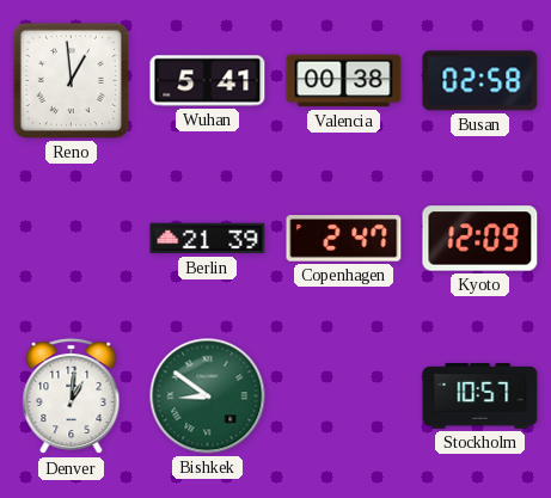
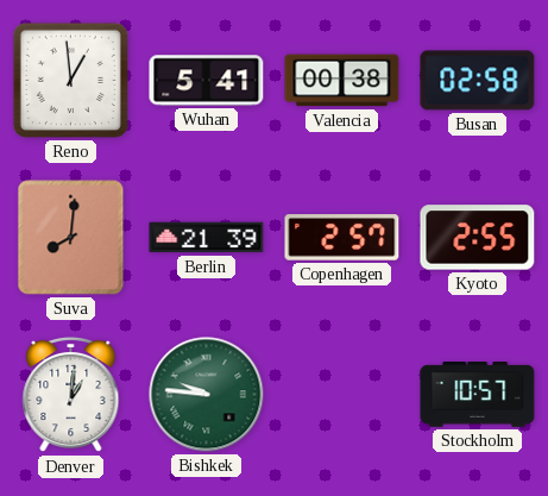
Suva: none -> 8:01
Copenhagen: 2:47 -> 2:57
Kyoto: 12:09 -> 2:55
Bishkek: 8:51 -> 9:46
